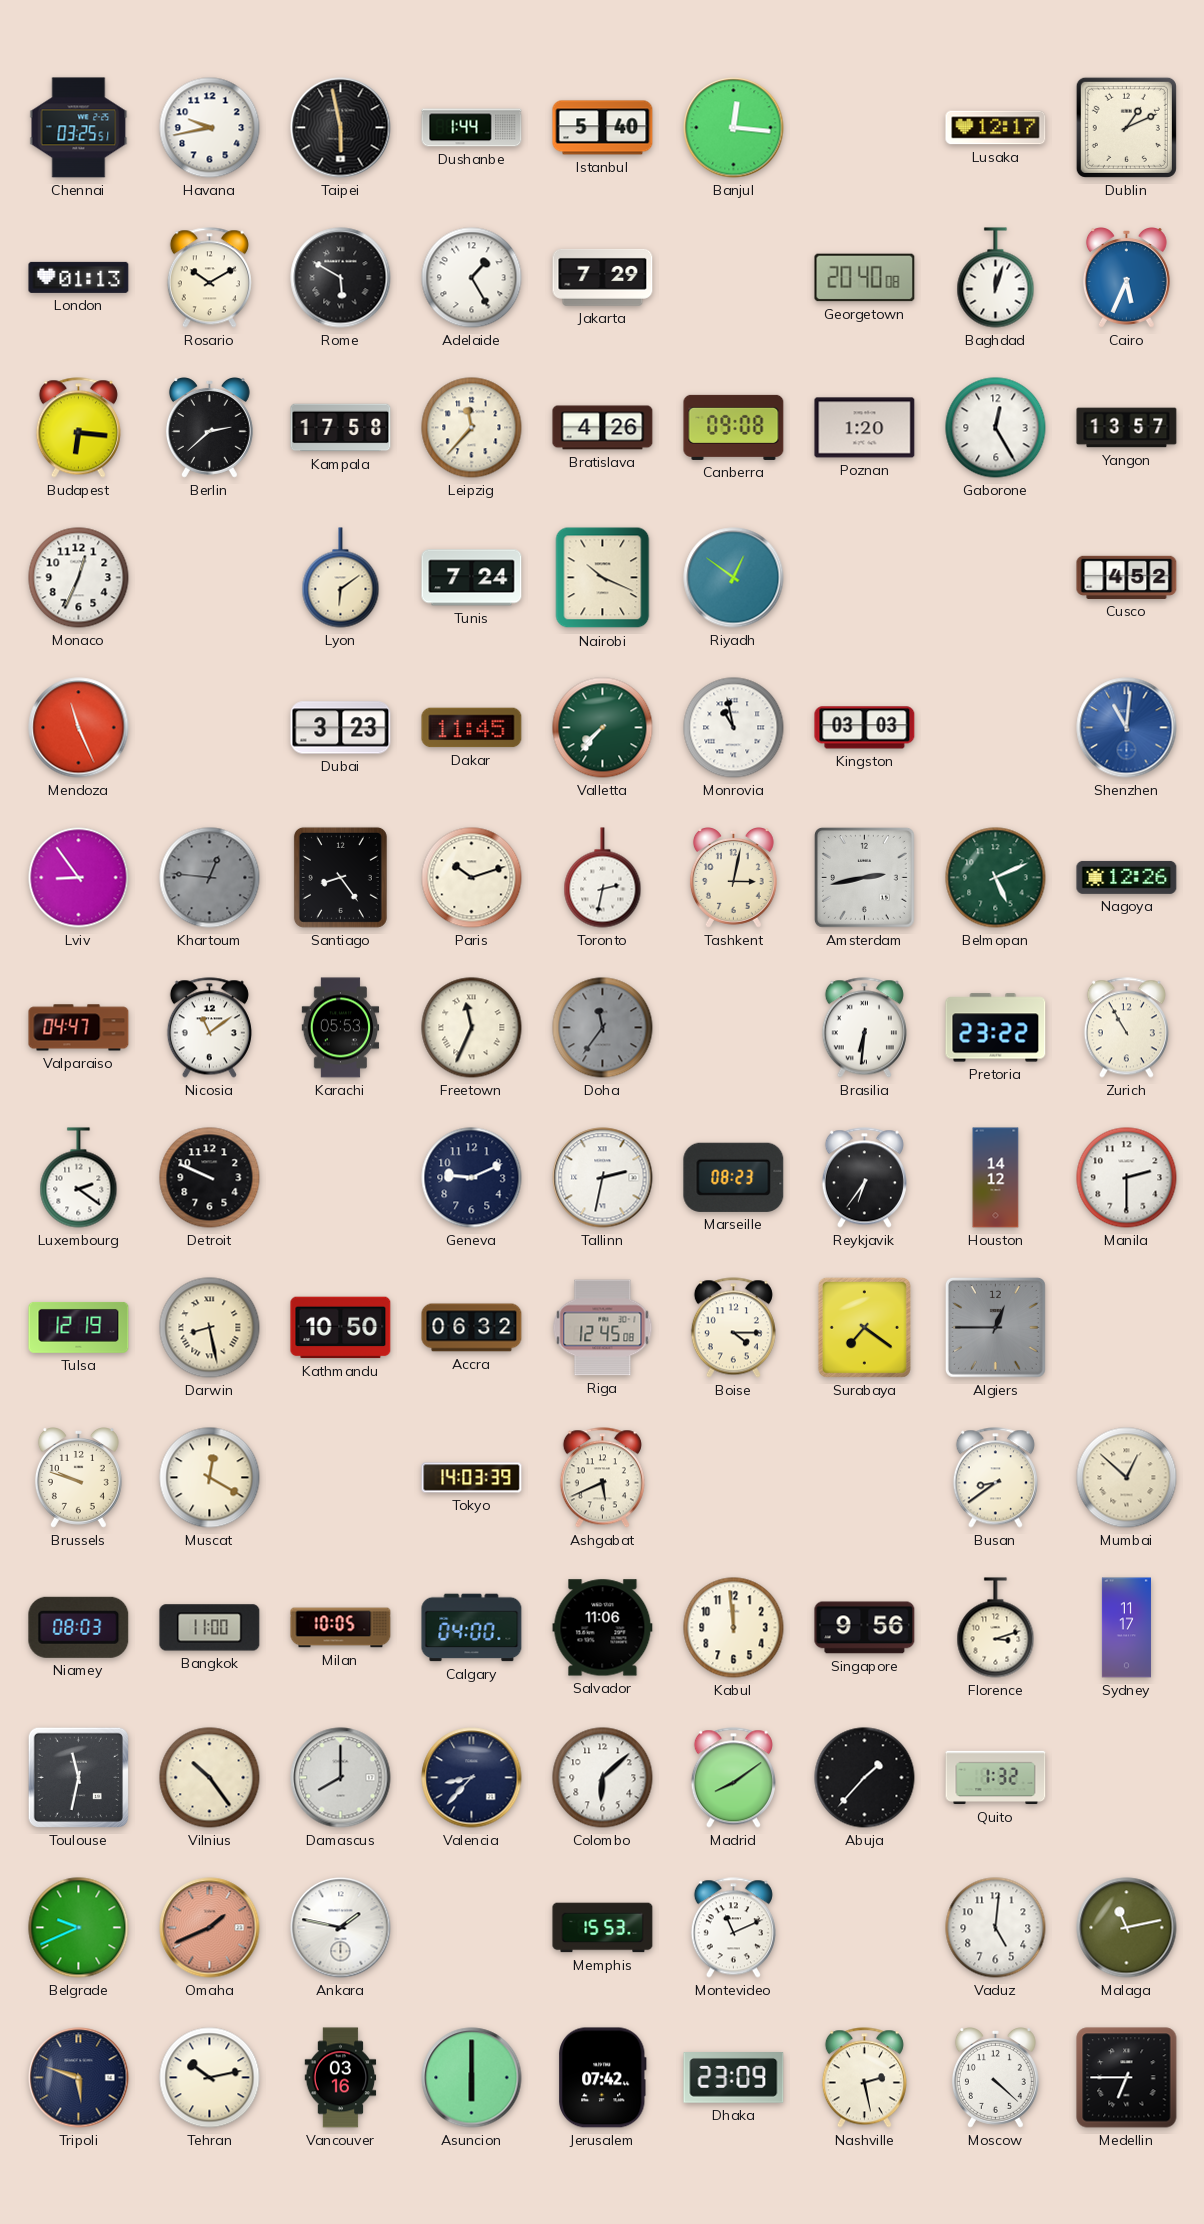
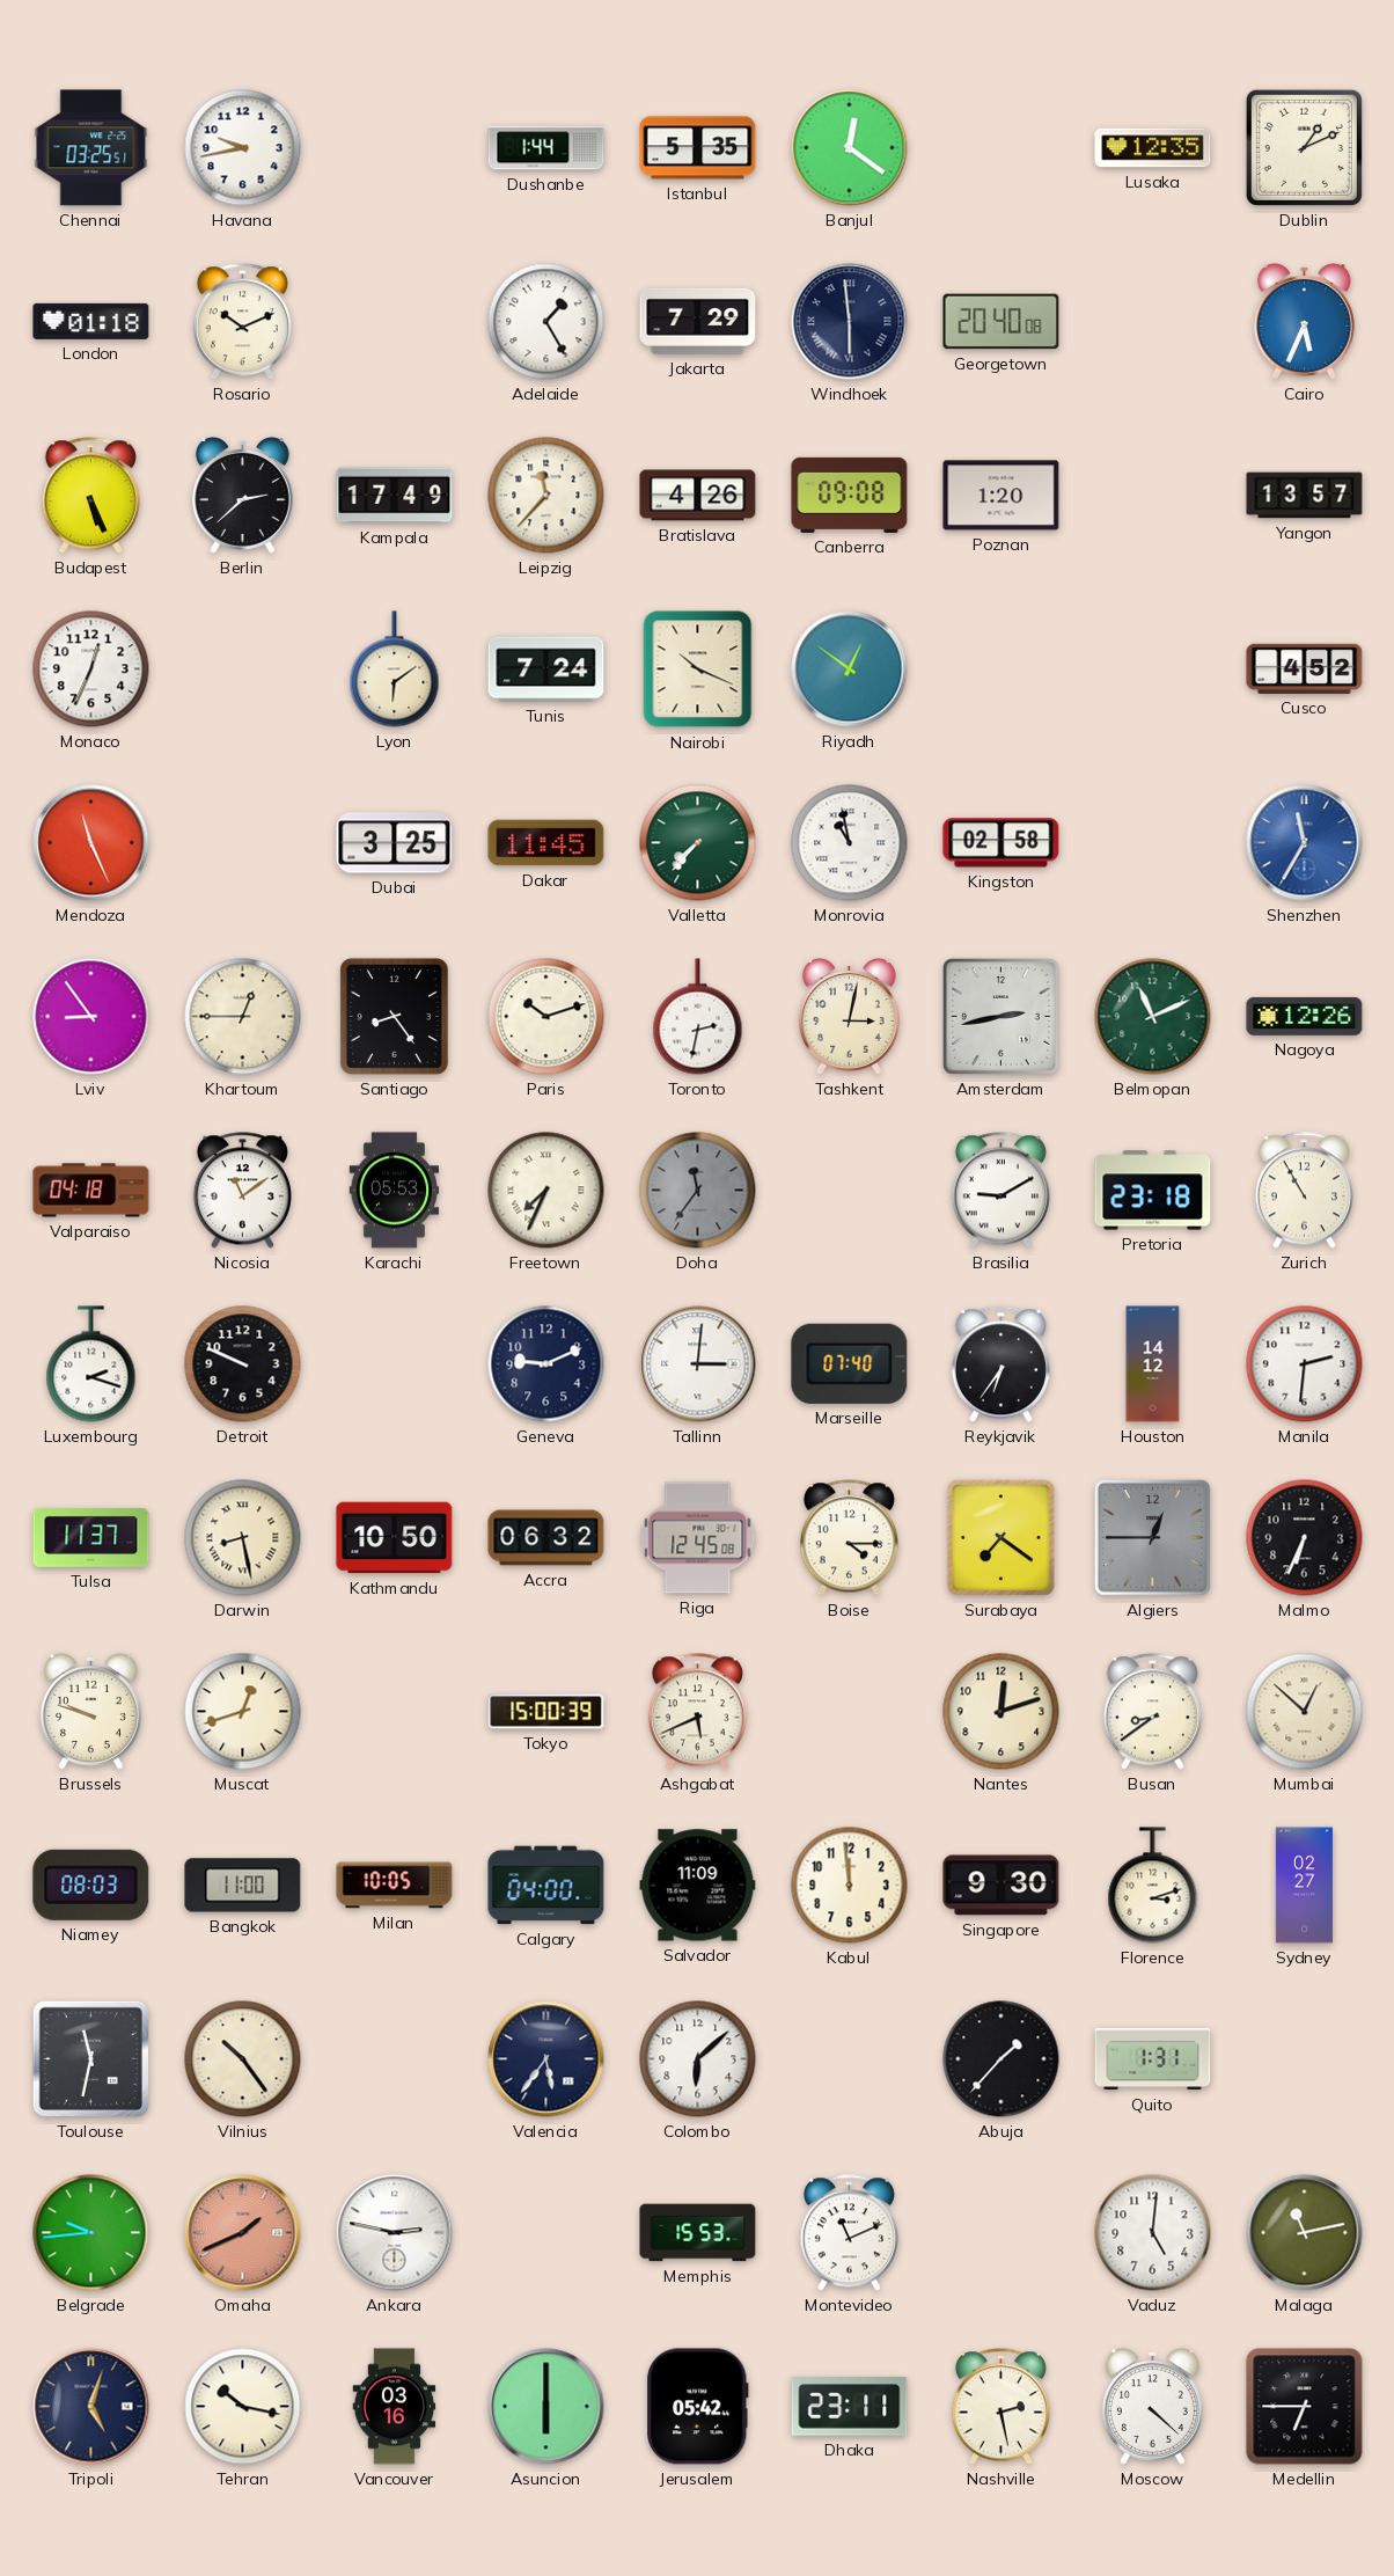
Taipei: 5:58 -> none
Istanbul: 5:40 -> 5:35
Banjul: 12:16 -> 12:21
Lusaka: 12:17 -> 12:35
London: 01:13 -> 01:18
Rosario: 10:10 -> 10:11
Rome: 5:50 -> none
Windhoek: none -> 5:59
Baghdad: 12:03 -> none
Budapest: 6:16 -> 5:26
Kampala: 17:58 -> 17:49
Gaborone: 12:25 -> none
Dubai: 3:23 -> 3:25
Kingston: 03:03 -> 02:58
Shenzhen: 11:01 -> 11:35
Khartoum: 12:46 -> 12:45
Khartoum dial: grey -> cream
Belmopan: 5:11 -> 11:11
Valparaiso: 04:47 -> 04:18
Freetown: 11:34 -> 7:34
Brasilia: 6:31 -> 9:10
Pretoria: 23:22 -> 23:18
Luxembourg: 2:21 -> 2:18
Tallinn: 2:32 -> 3:01
Marseille: 08:23 -> 07:40
Manila: 2:30 -> 2:31
Tulsa: 12:19 -> 11:37
Malmo: none -> 6:34
Muscat: 12:20 -> 12:42
Tokyo: 14:03 -> 15:00
Nantes: none -> 12:12
Salvador: 11:06 -> 11:09
Singapore: 9:56 -> 9:30
Sydney: 11:17 -> 02:27
Damascus: 8:00 -> none
Valencia: 8:37 -> 5:36
Madrid: 8:09 -> none
Quito: 1:32 -> 1:31
Belgrade: 9:41 -> 9:44
Ankara: 1:47 -> 2:47
Tripoli: 5:48 -> 5:03
Tehran: 10:13 -> 10:17
Jerusalem: 07:42 -> 05:42
Dhaka: 23:09 -> 23:11
